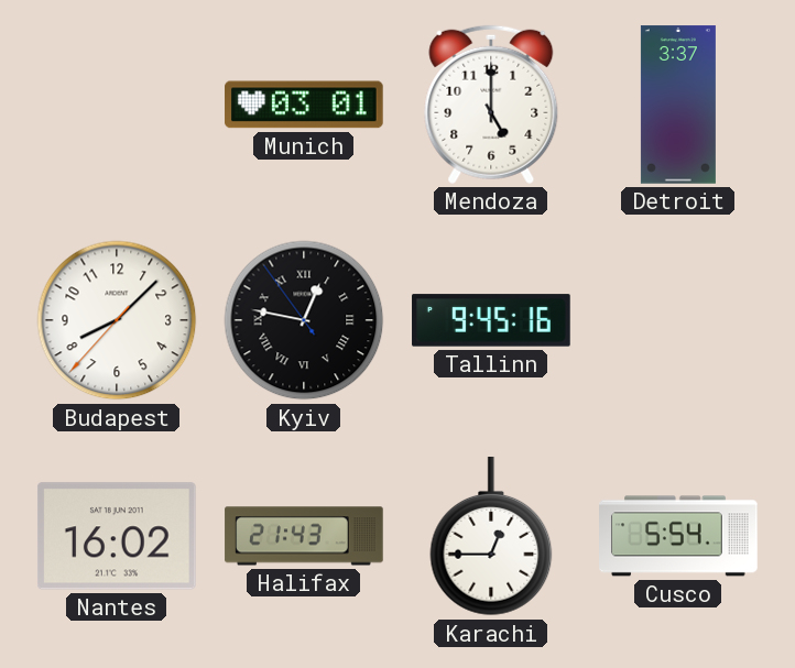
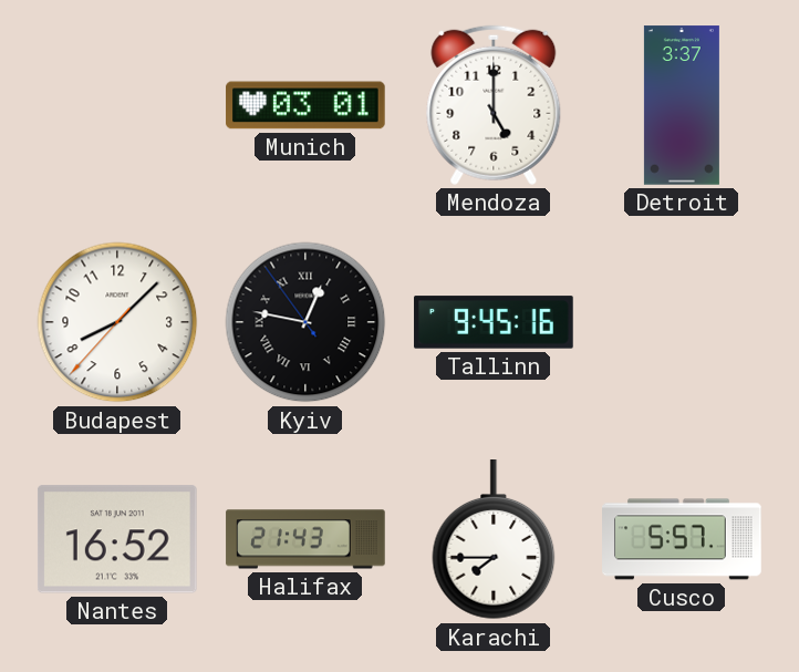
Nantes: 16:02 -> 16:52
Karachi: 12:45 -> 7:45
Cusco: 5:54 -> 5:57
